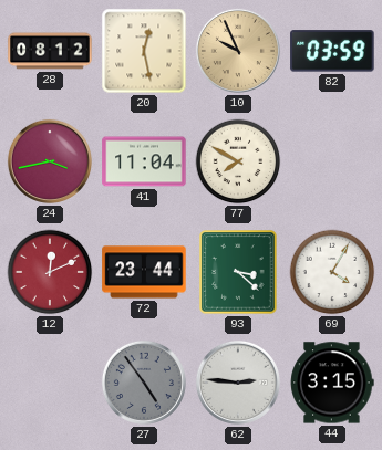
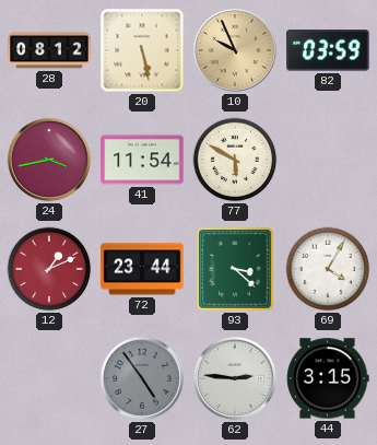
20: 12:28 -> 5:28
41: 11:04 -> 11:54
77: 7:50 -> 5:50
12: 12:11 -> 1:11
